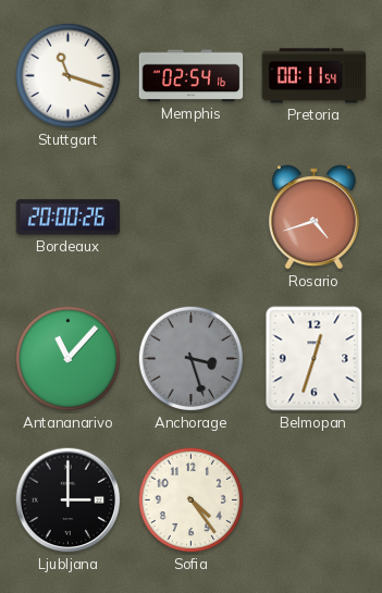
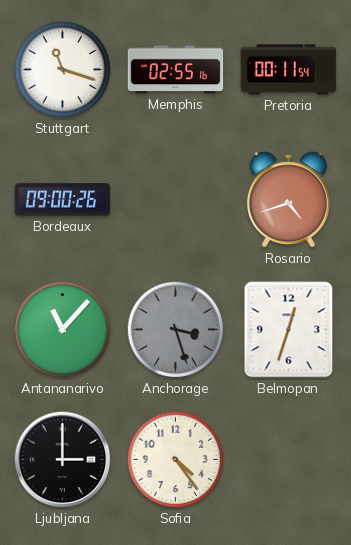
Memphis: 02:54 -> 02:55
Bordeaux: 20:00 -> 09:00
